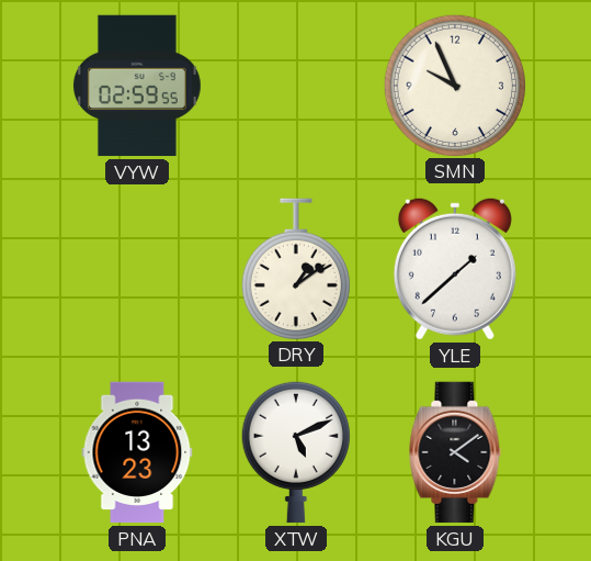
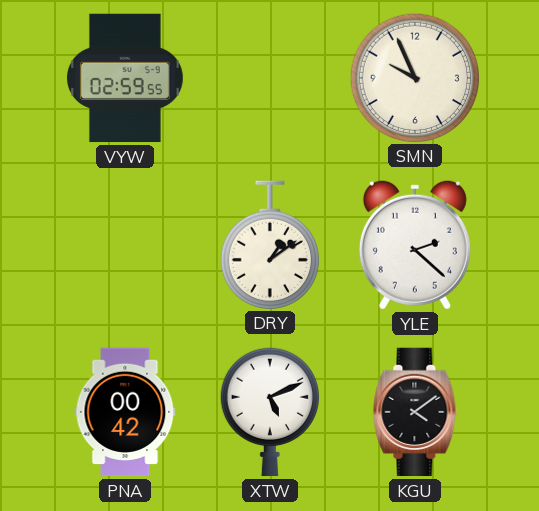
YLE: 1:38 -> 2:22
PNA: 13:23 -> 00:42
